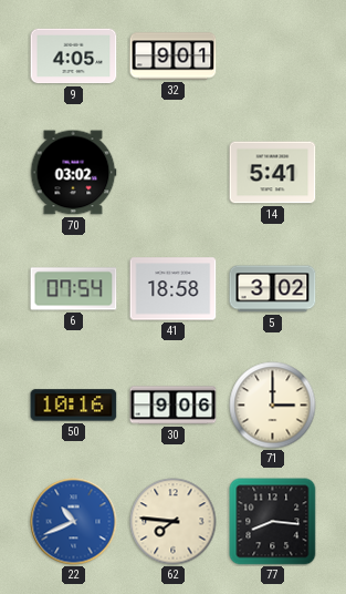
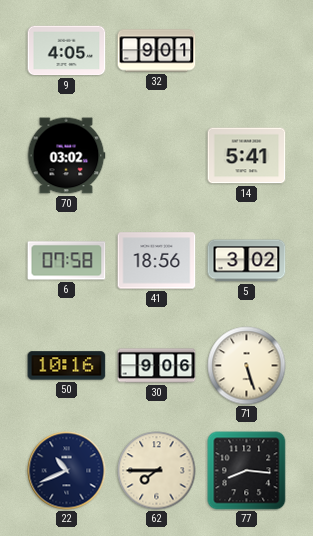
6: 07:54 -> 07:58
41: 18:58 -> 18:56
71: 3:00 -> 5:27
22 dial: blue -> navy
62: 7:46 -> 7:45
